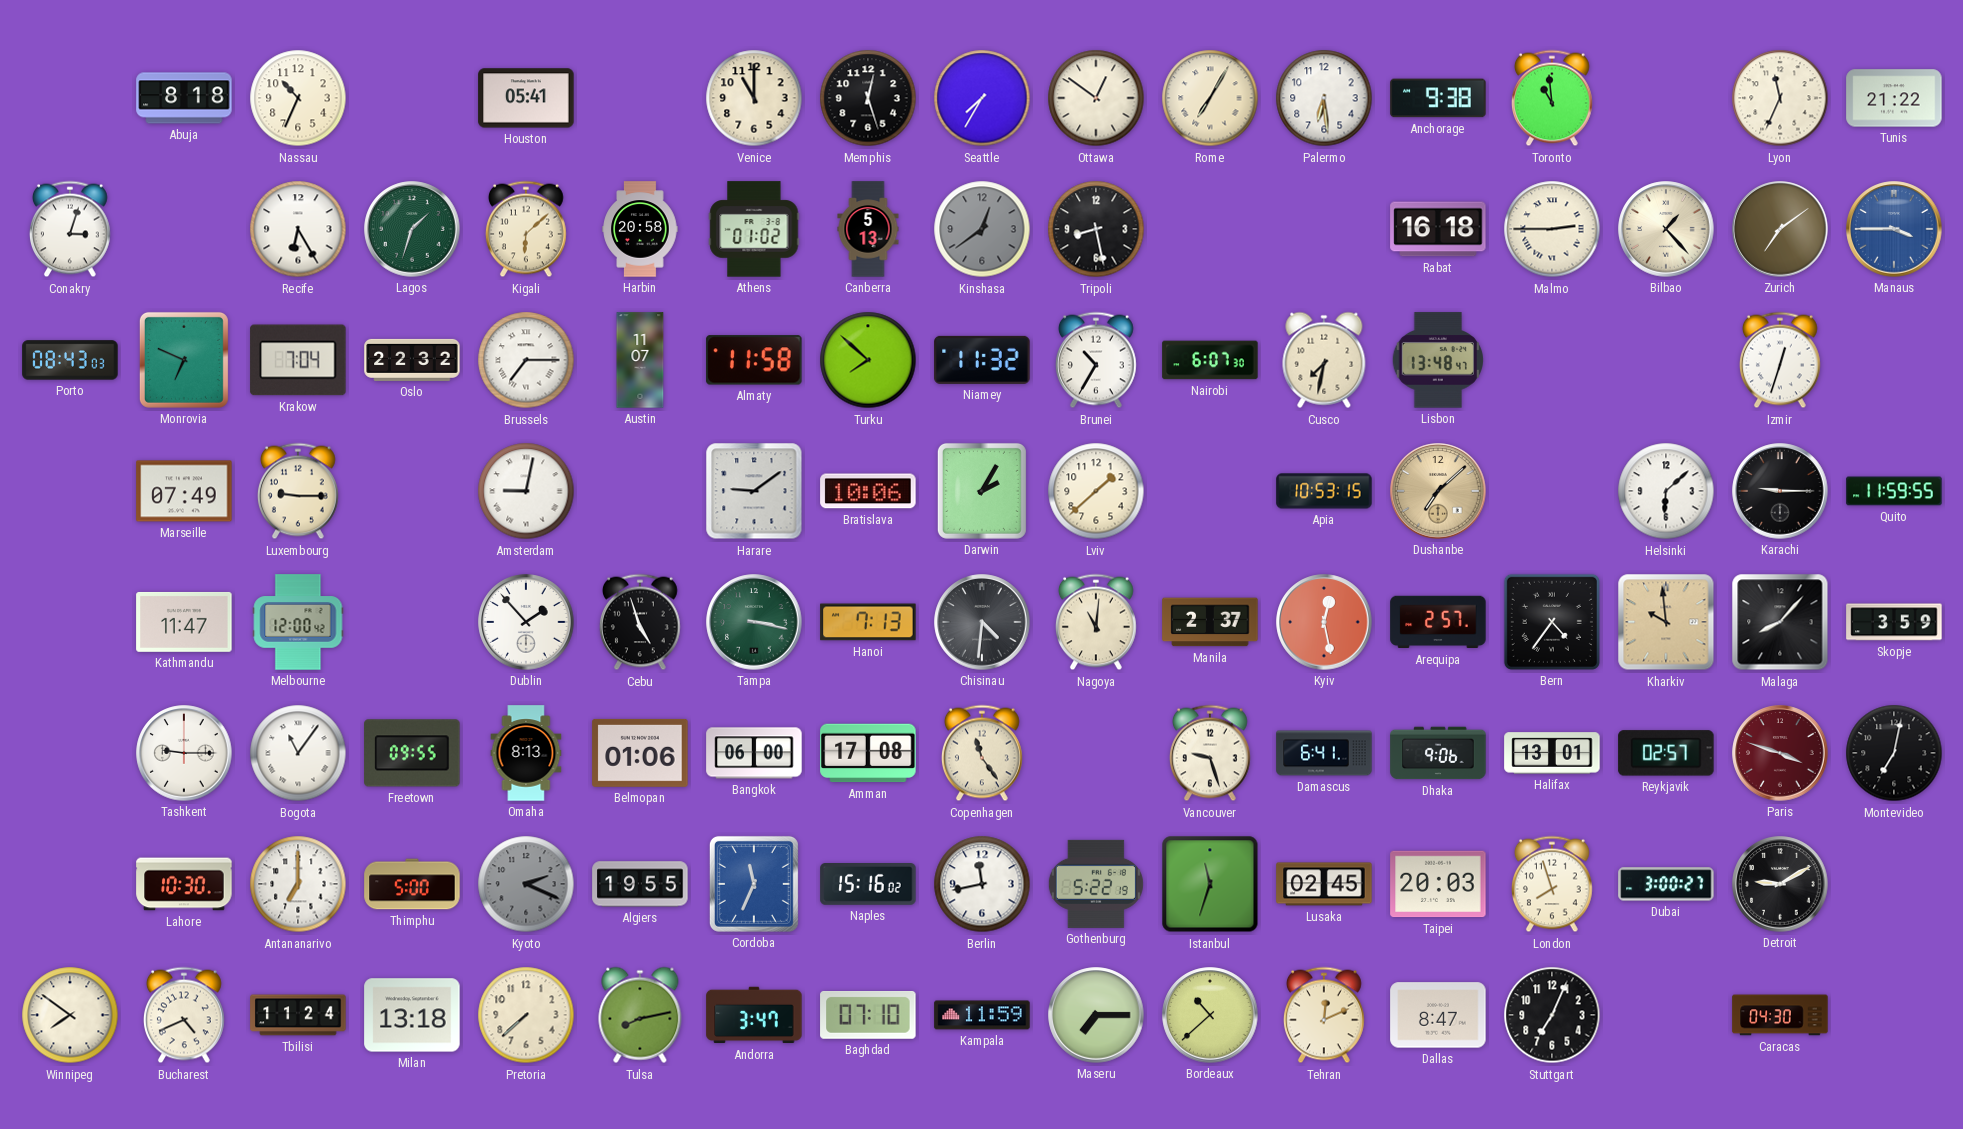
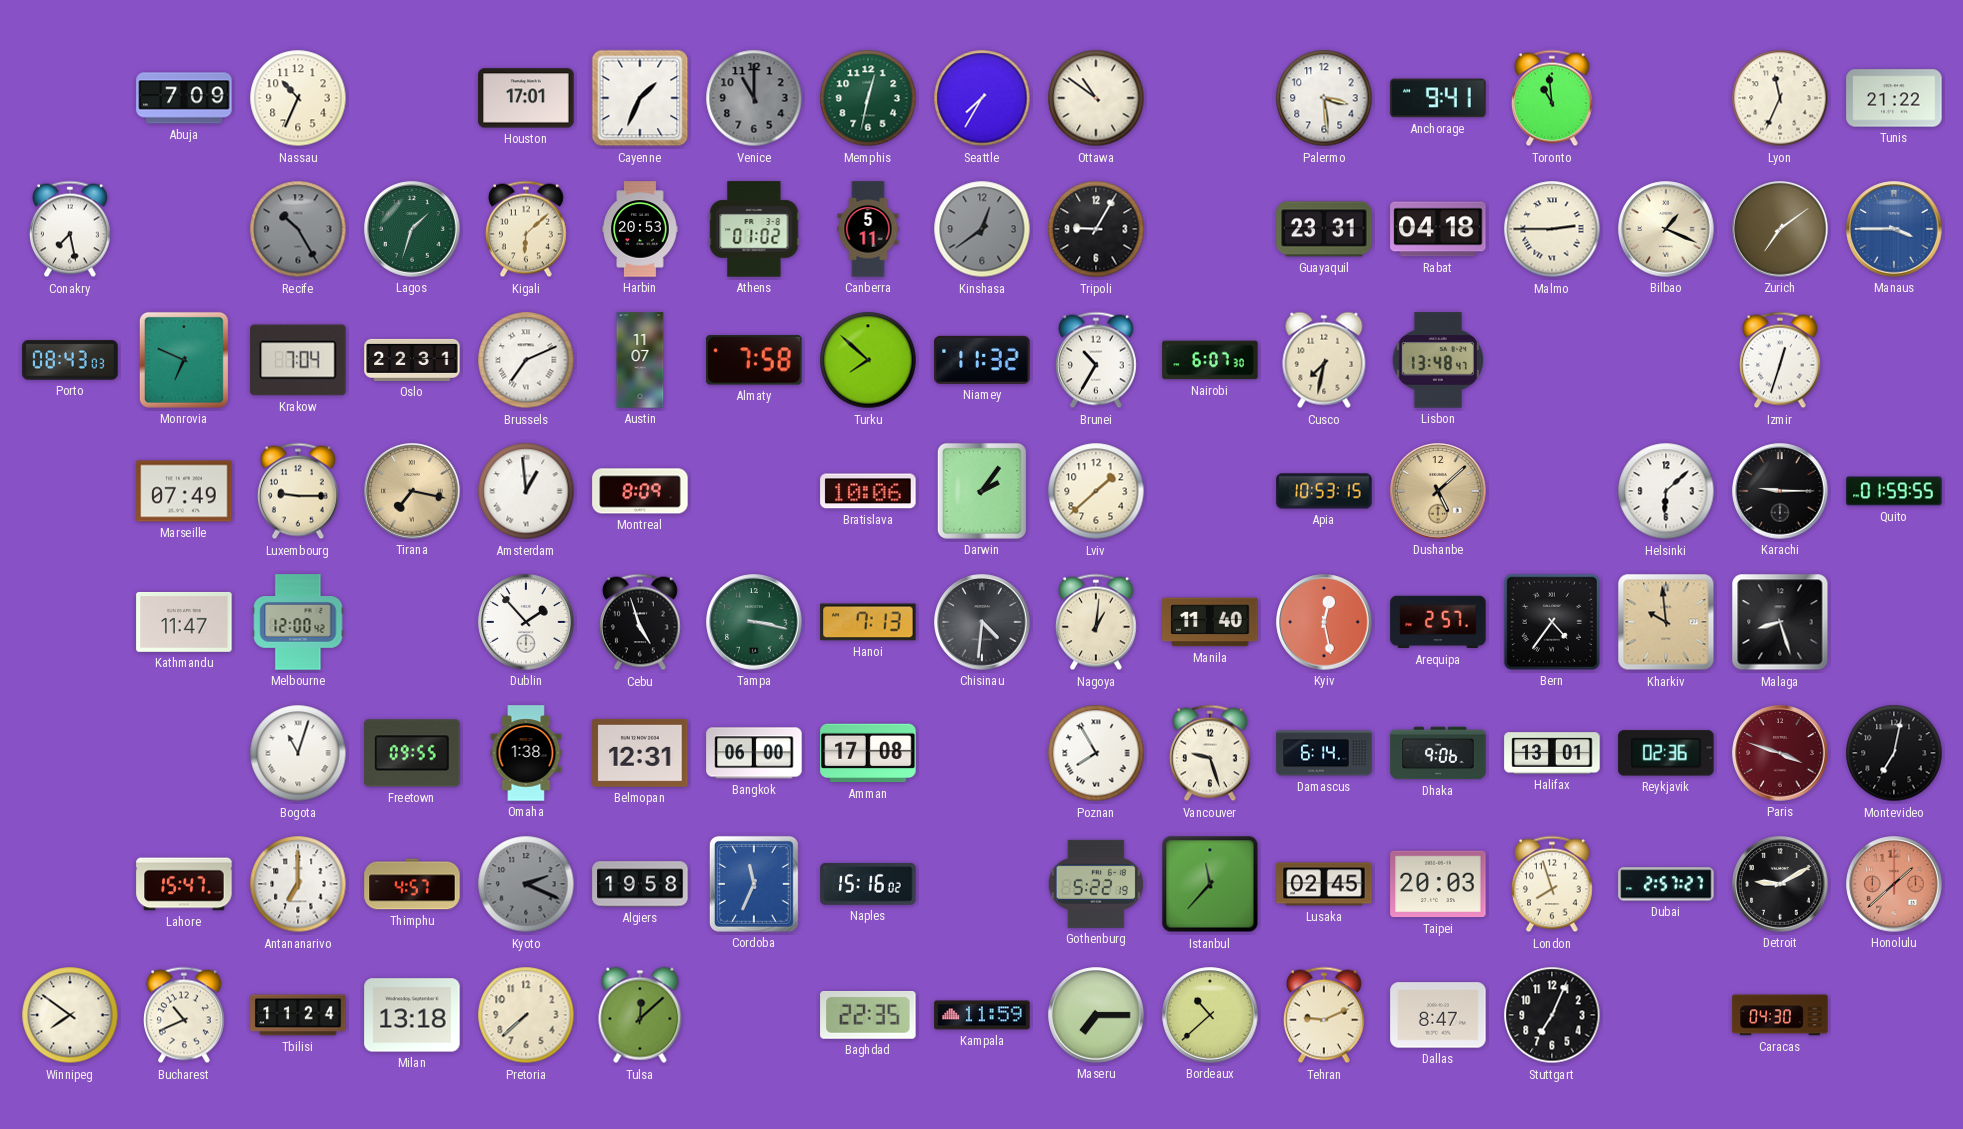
Abuja: 8:18 -> 7:09
Houston: 05:41 -> 17:01
Cayenne: none -> 1:34
Venice dial: cream -> grey
Memphis: 12:27 -> 12:32
Memphis dial: black -> green
Ottawa: 12:51 -> 10:51
Rome: 7:05 -> none
Palermo: 6:29 -> 3:29
Anchorage: 9:38 -> 9:41
Conakry: 3:03 -> 7:28
Recife: 6:25 -> 10:25
Recife dial: white -> grey
Harbin: 20:58 -> 20:53
Canberra: 5:13 -> 5:11
Tripoli: 8:28 -> 9:05
Guayaquil: none -> 23:31
Rabat: 16:18 -> 04:18
Bilbao: 1:23 -> 1:19
Oslo: 22:32 -> 22:31
Brussels: 7:15 -> 7:11
Almaty: 11:58 -> 7:58
Tirana: none -> 7:17
Amsterdam: 9:02 -> 12:59
Montreal: none -> 8:09
Harare: 9:09 -> none
Darwin: 2:05 -> 2:06
Dushanbe: 7:08 -> 5:08
Quito: 11:59 -> 01:59
Nagoya: 11:01 -> 1:01
Manila: 2:37 -> 11:40
Malaga: 8:07 -> 8:27
Skopje: 3:59 -> none
Tashkent: 9:15 -> none
Bogota: 11:06 -> 11:03
Omaha: 8:13 -> 1:38
Belmopan: 01:06 -> 12:31
Copenhagen: 11:24 -> none
Poznan: none -> 7:55
Damascus: 6:41 -> 6:14
Reykjavik: 02:57 -> 02:36
Lahore: 10:30 -> 15:47
Thimphu: 5:00 -> 4:57
Algiers: 19:55 -> 19:58
Berlin: 11:43 -> none
Istanbul: 11:33 -> 11:37
Dubai: 3:00 -> 2:57
Honolulu: none -> 1:38
Bucharest: 4:41 -> 10:41
Tulsa: 8:13 -> 12:08
Andorra: 3:47 -> none
Baghdad: 07:10 -> 22:35
Tehran: 12:11 -> 9:11
